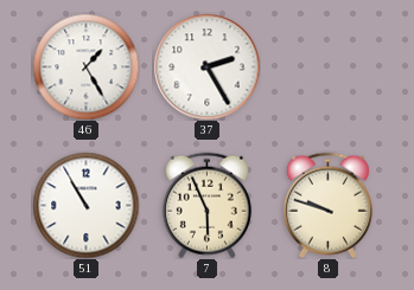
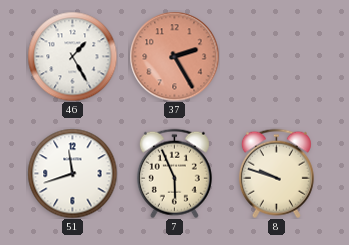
37 dial: white -> salmon
51: 10:55 -> 11:42
